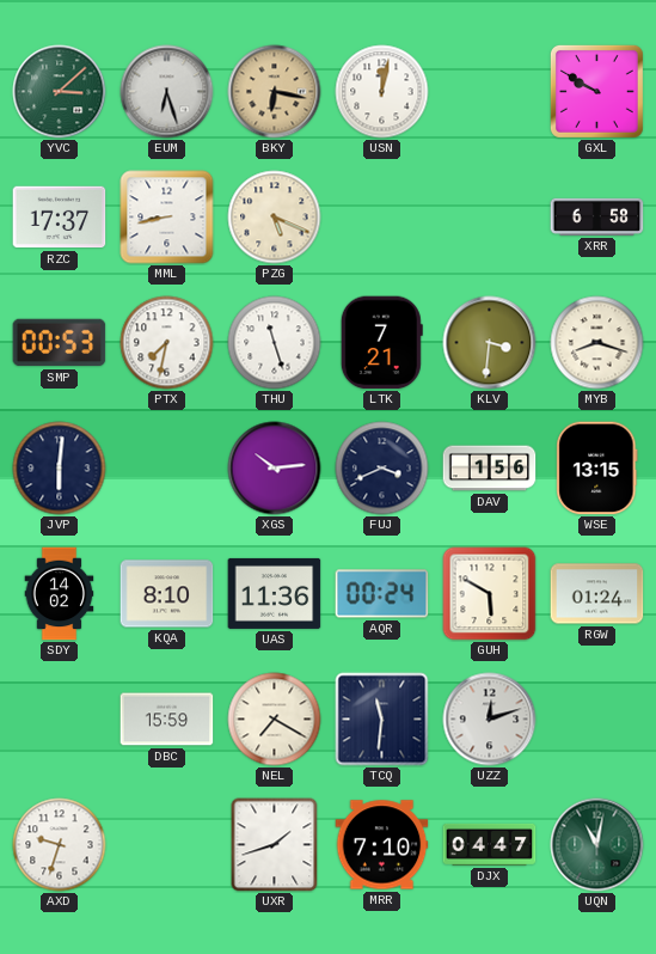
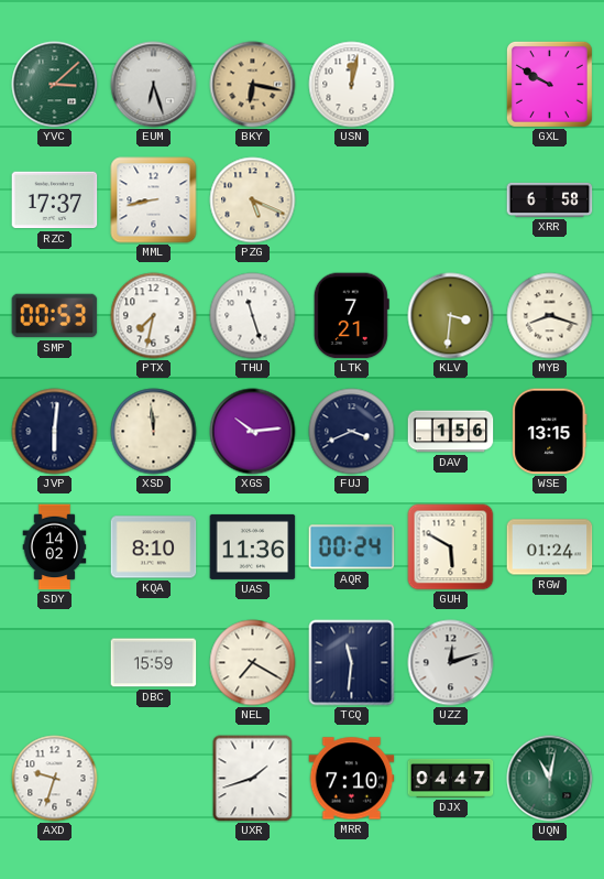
XSD: none -> 11:59
